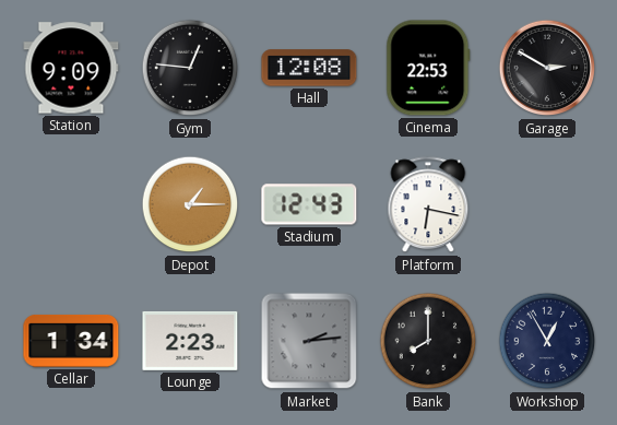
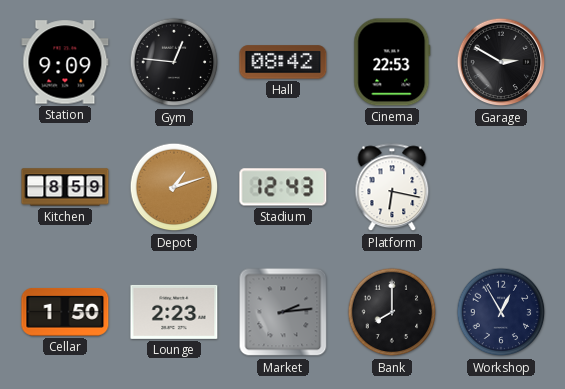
Hall: 12:08 -> 08:42
Kitchen: none -> 8:59
Depot: 1:15 -> 1:12
Cellar: 1:34 -> 1:50
